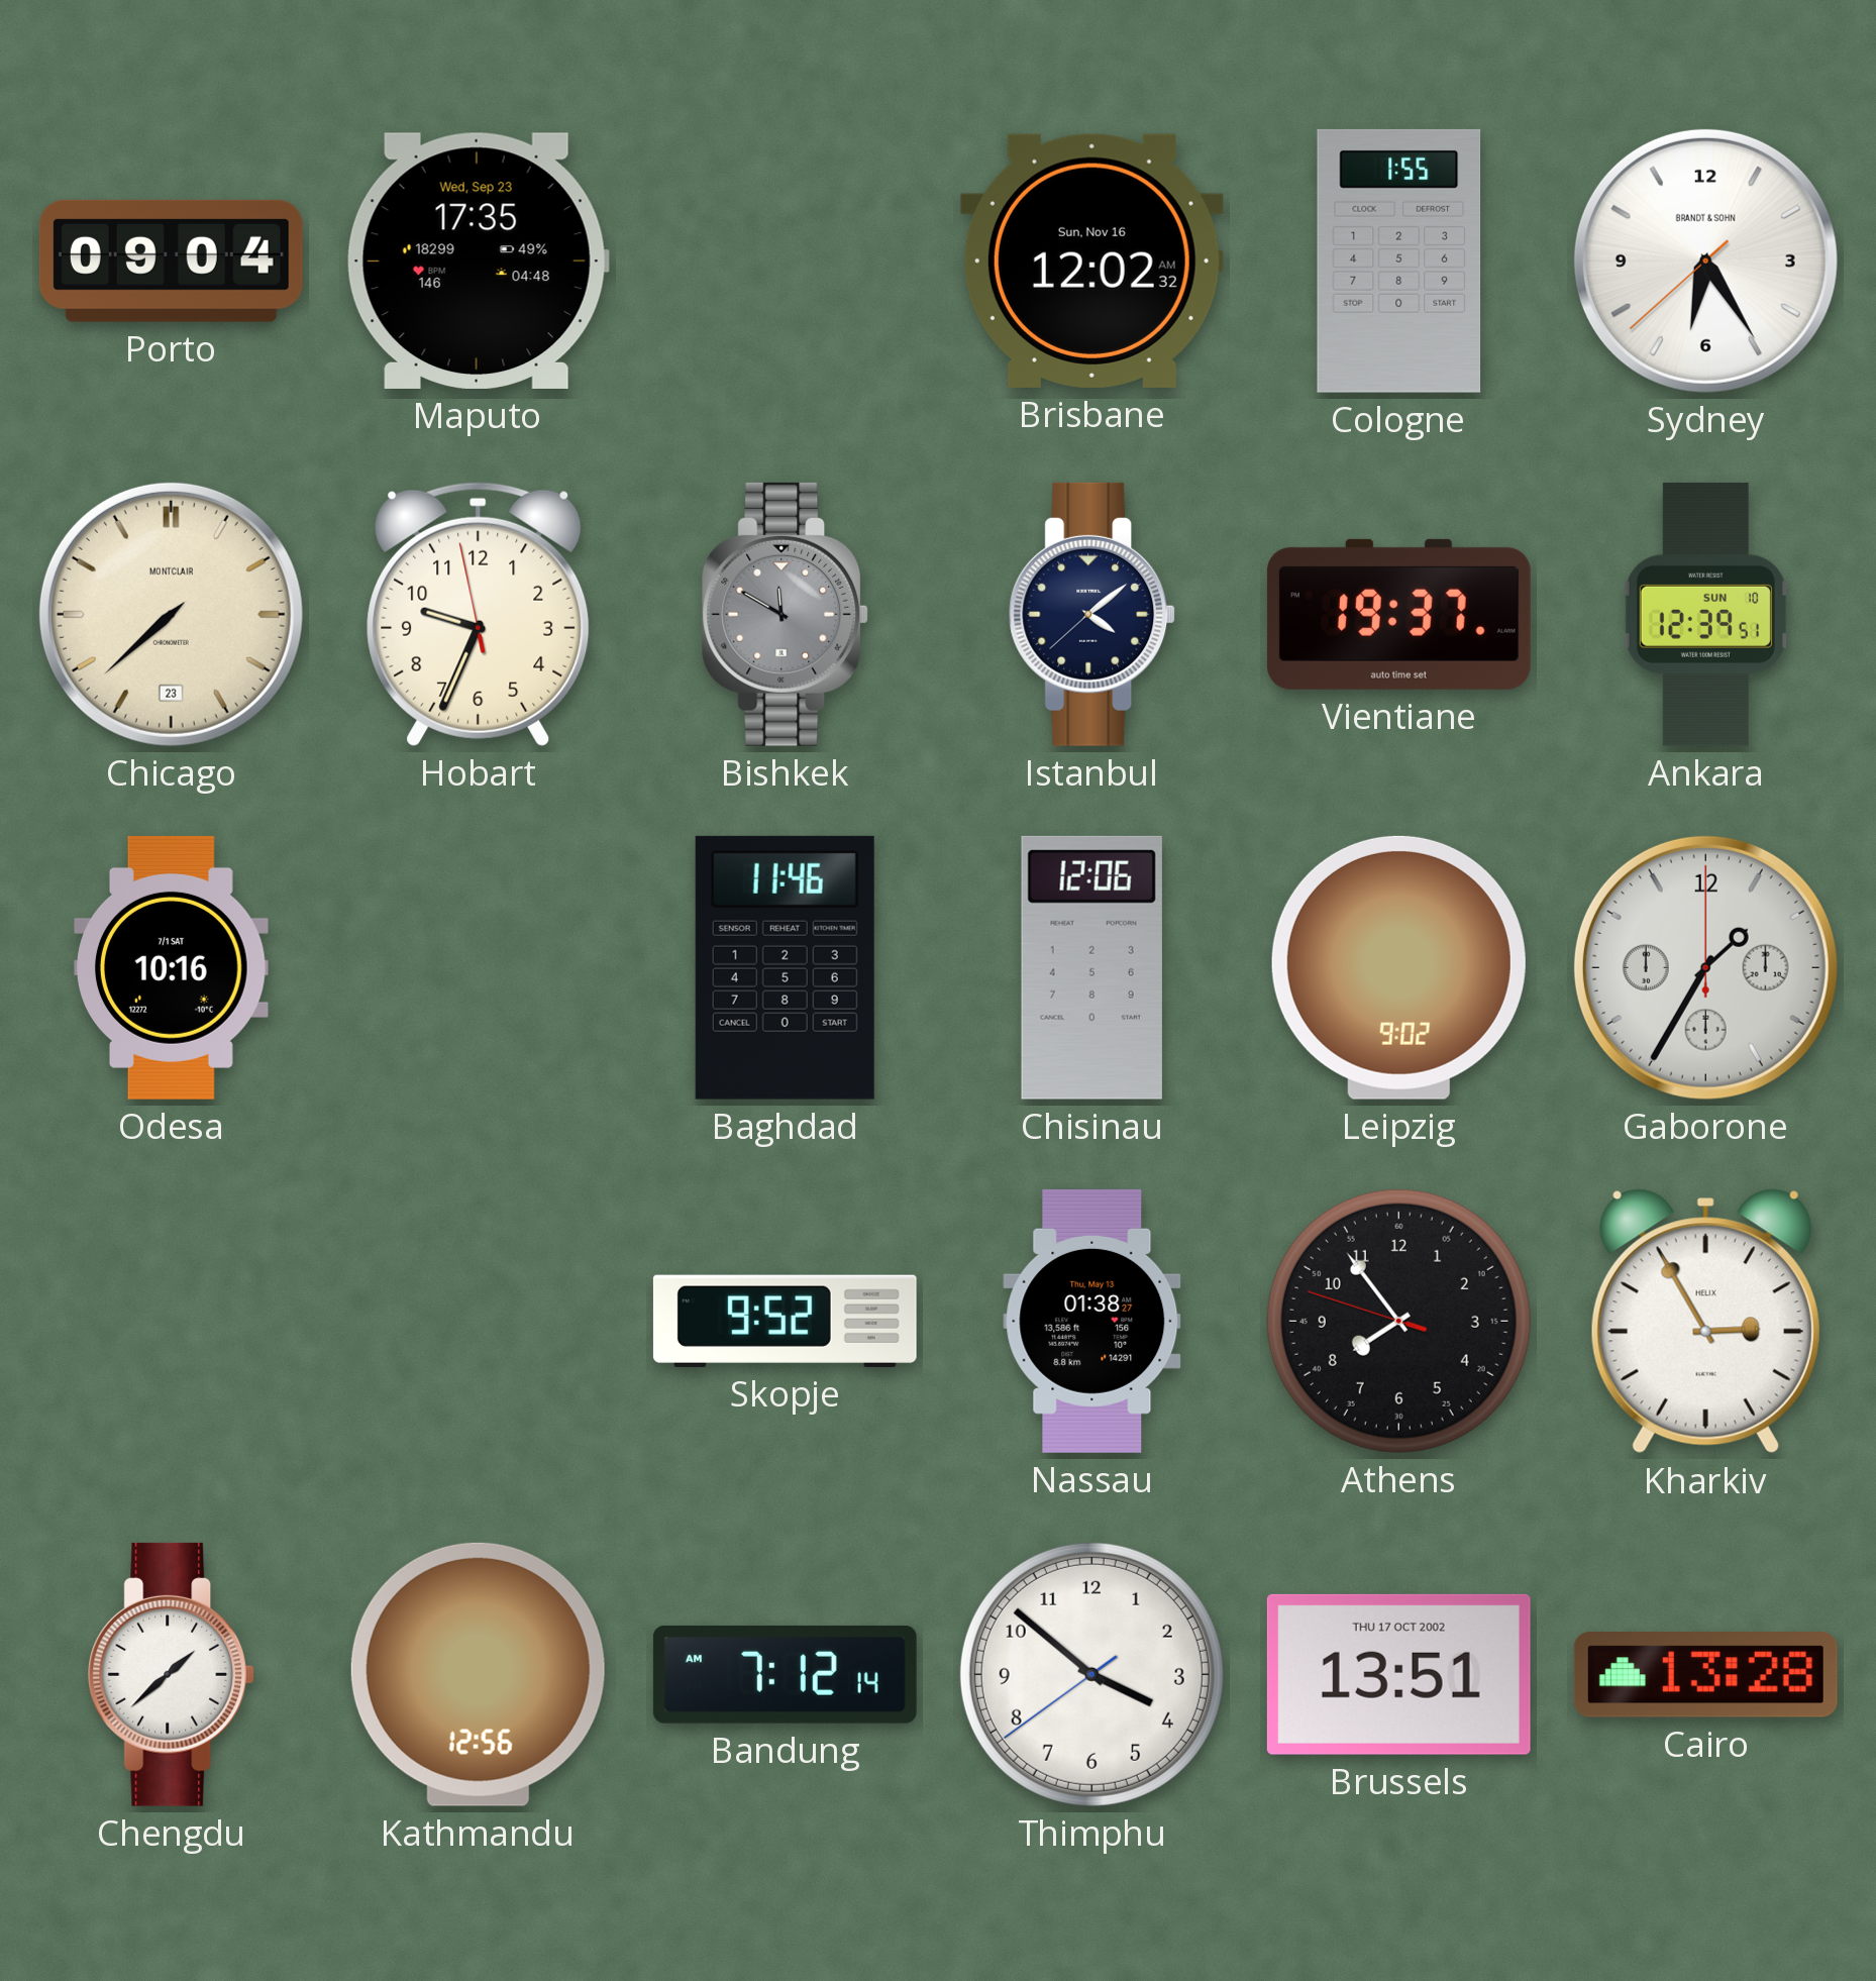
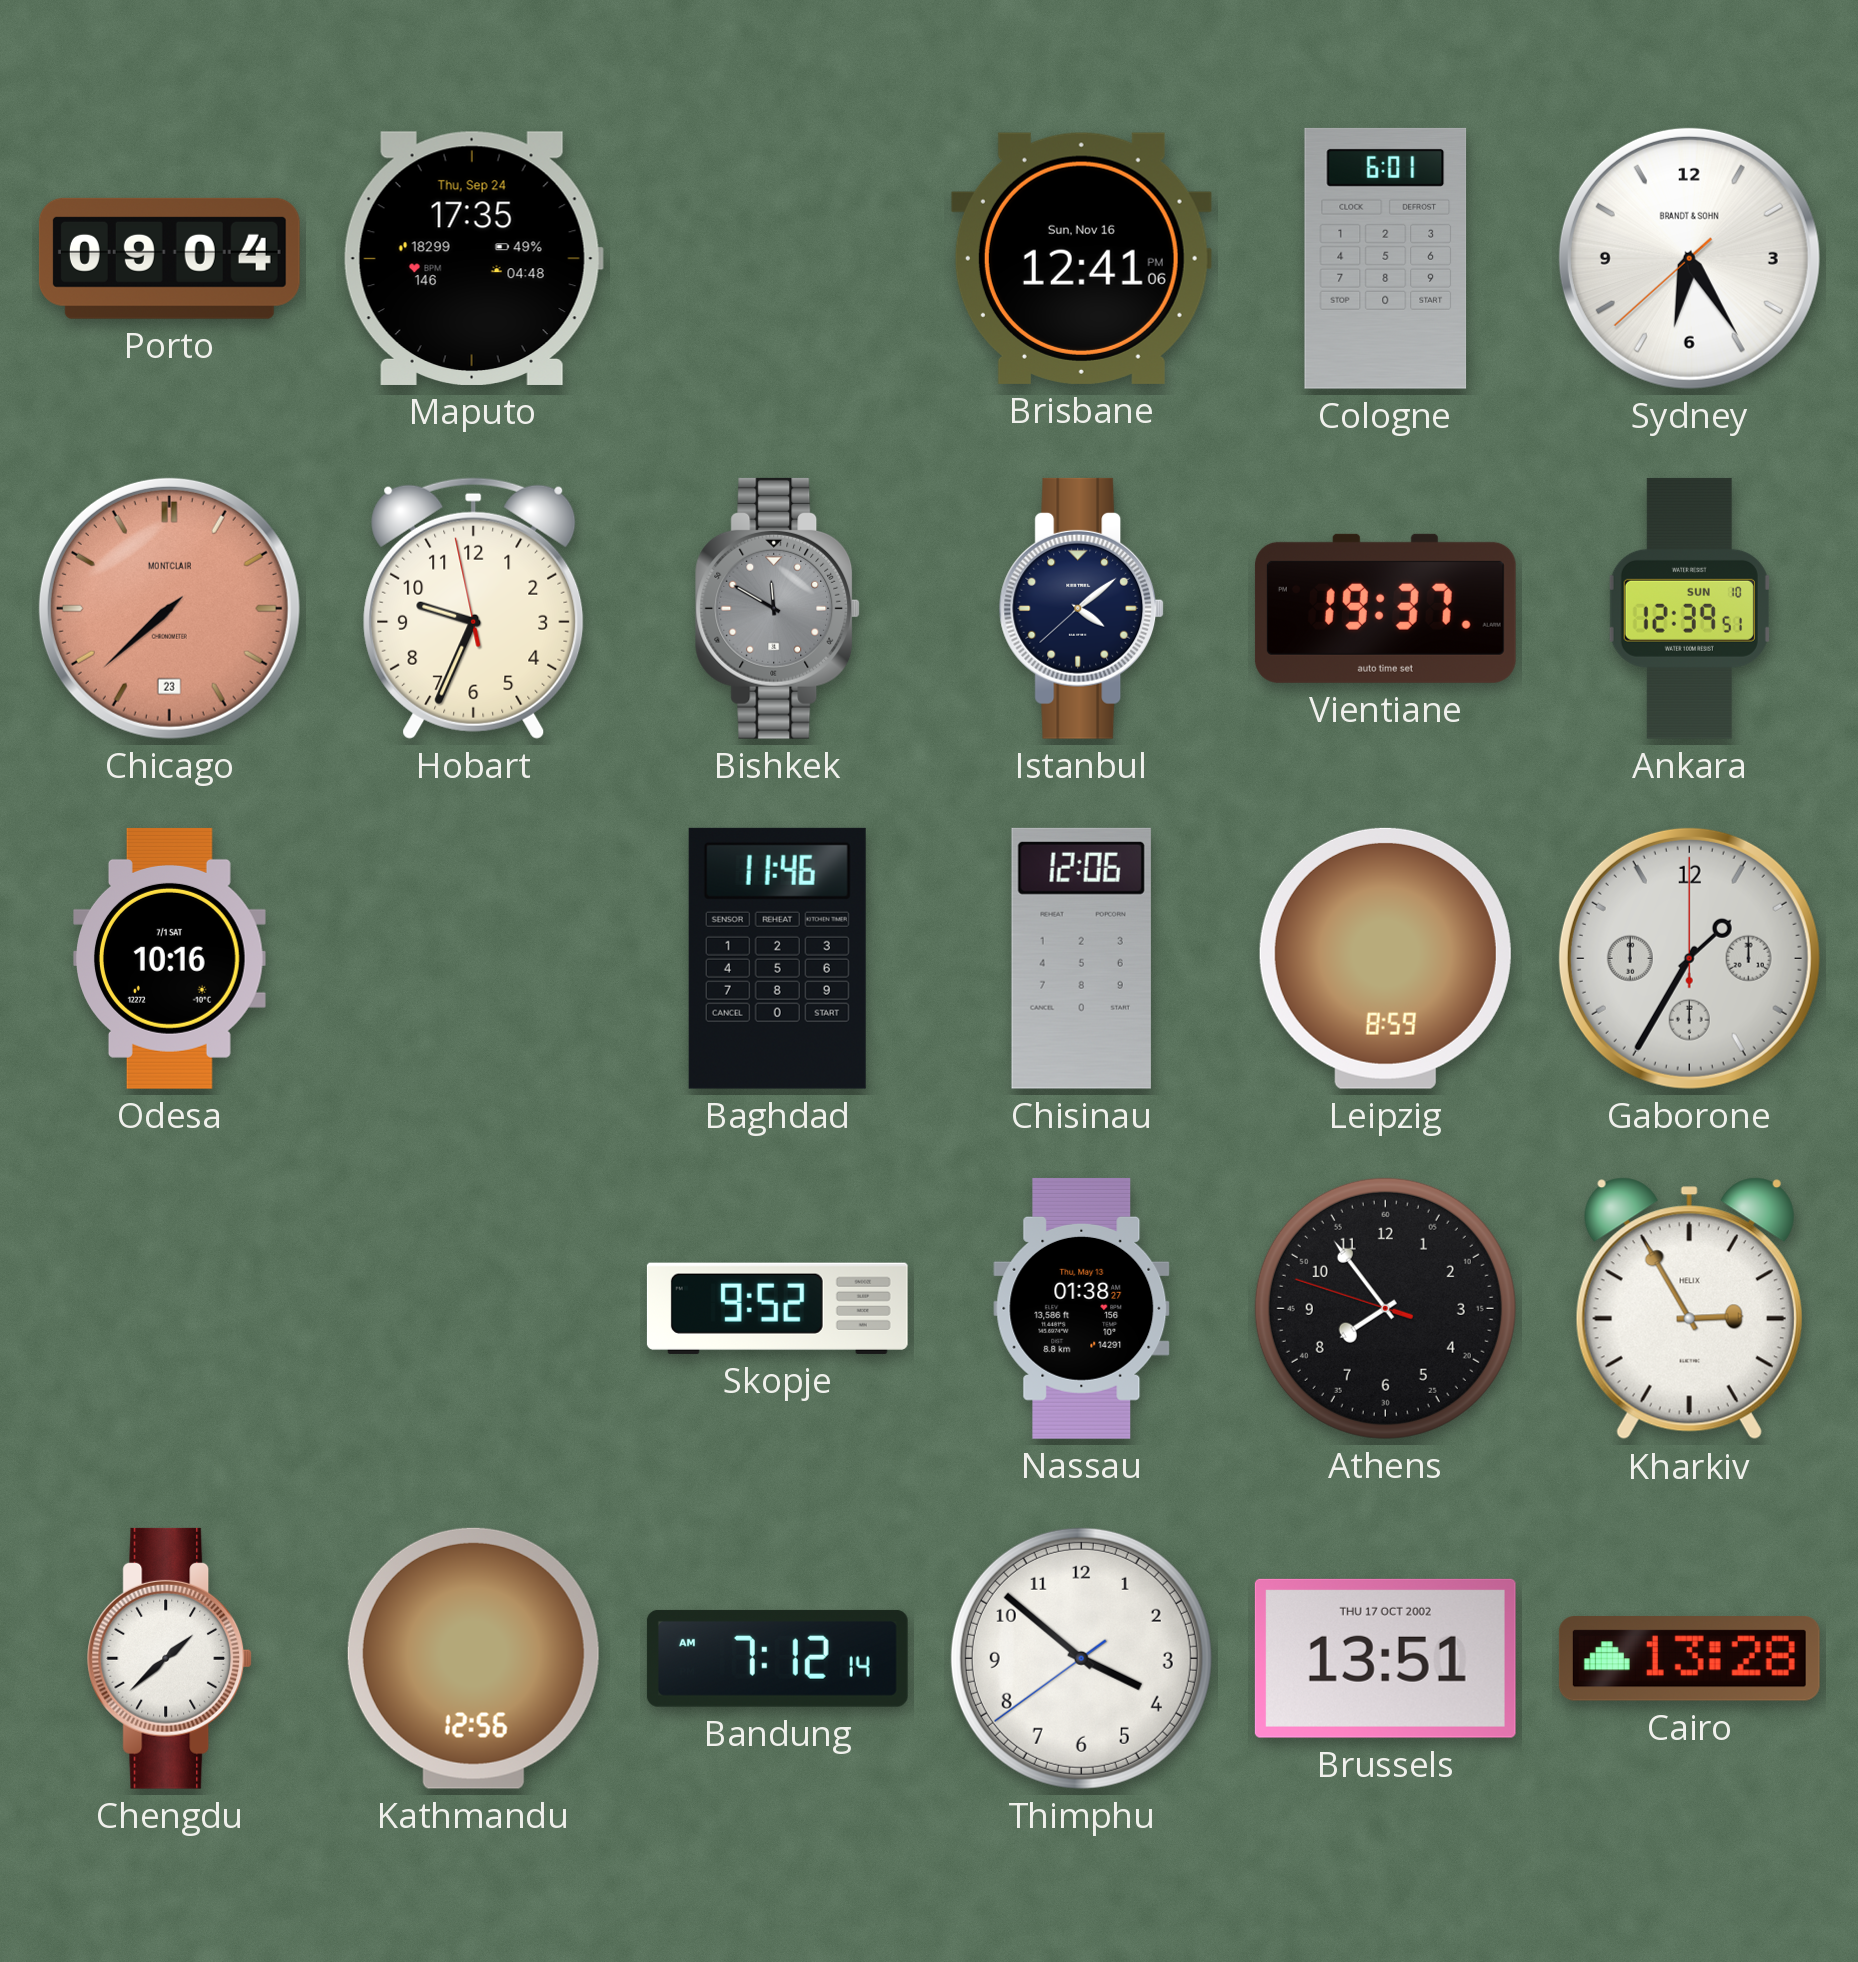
Maputo date: Wed, Sep 23 -> Thu, Sep 24
Brisbane: 12:02 -> 12:41
Cologne: 1:55 -> 6:01
Chicago dial: cream -> salmon
Leipzig: 9:02 -> 8:59
